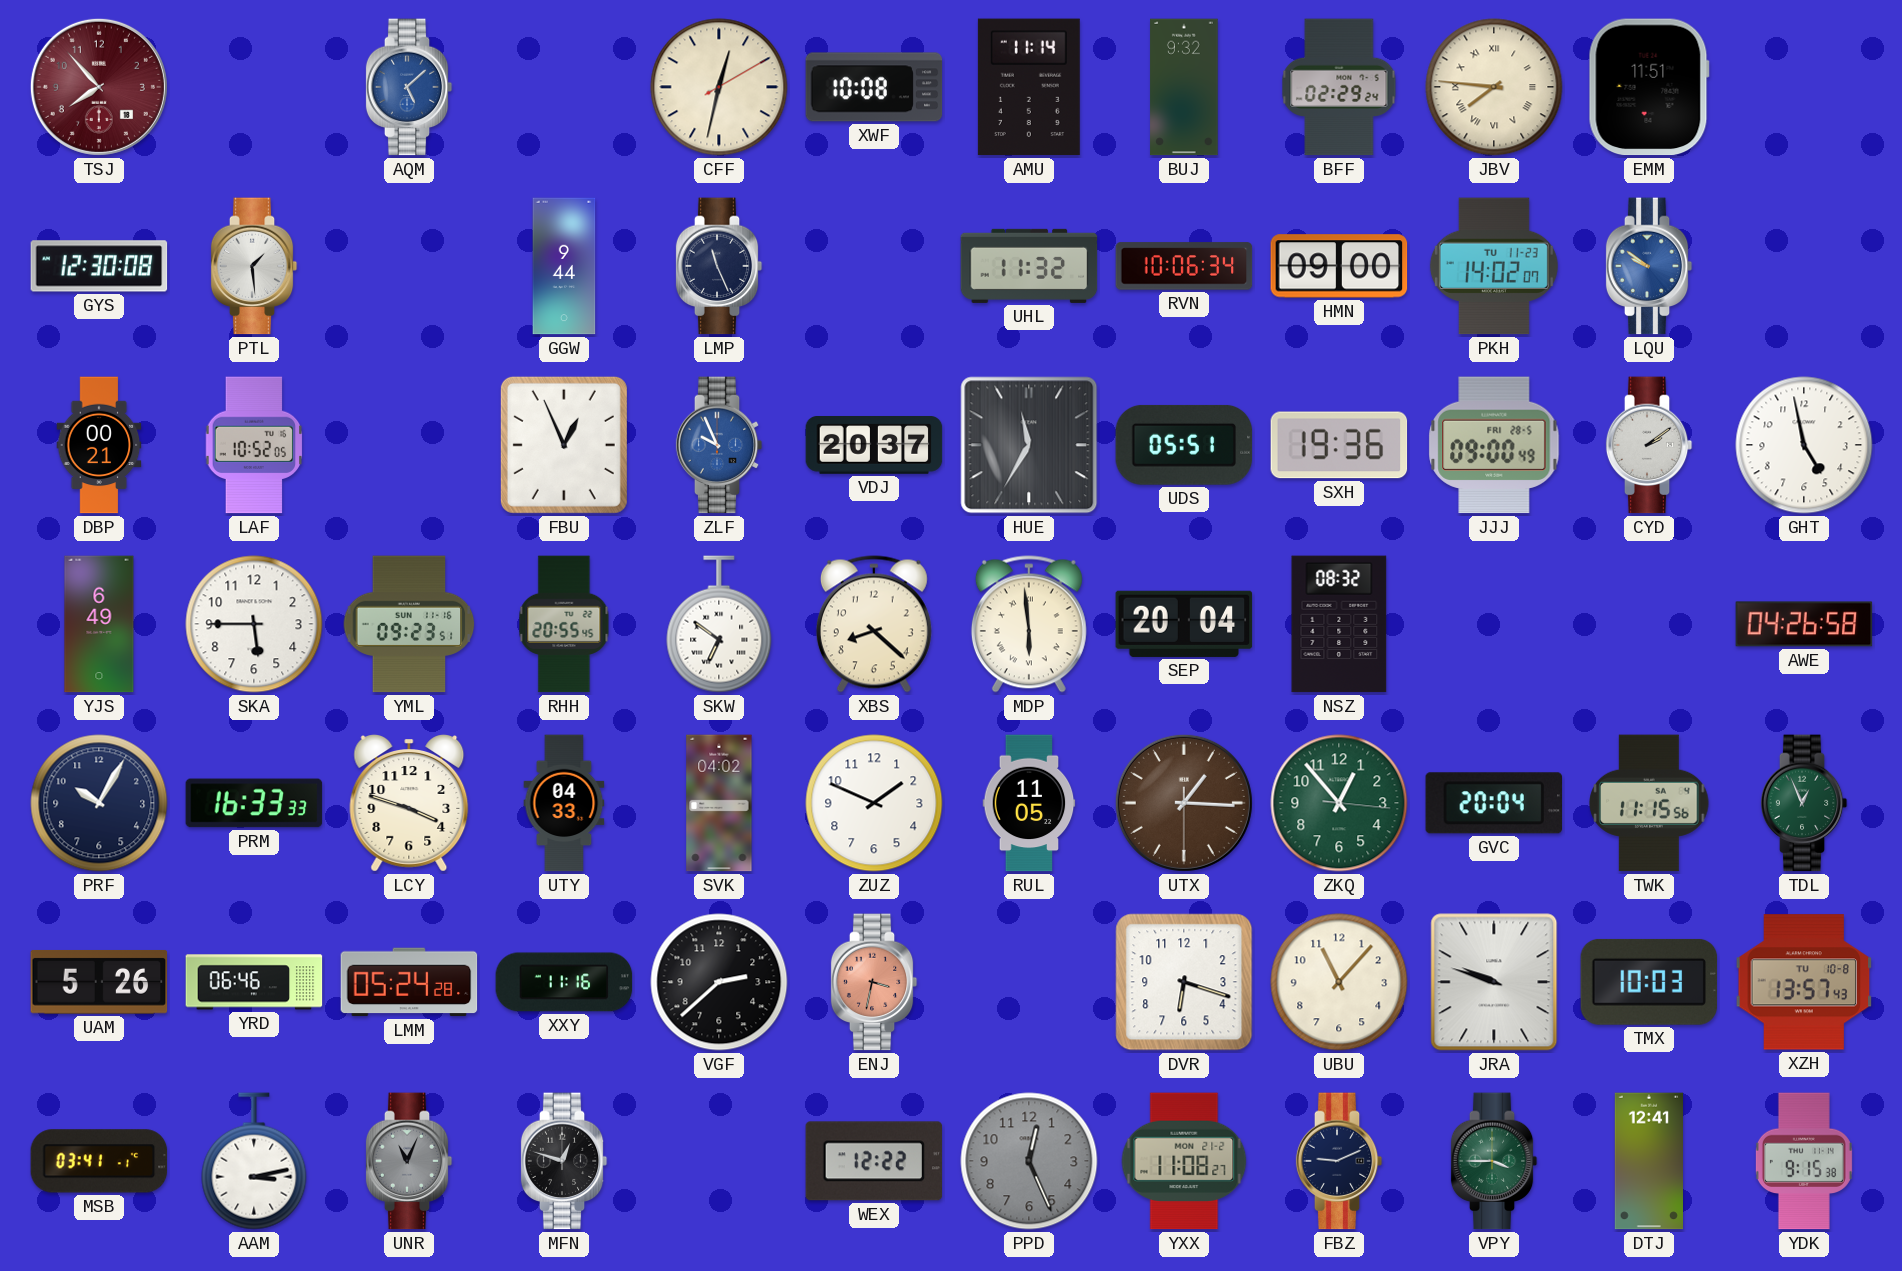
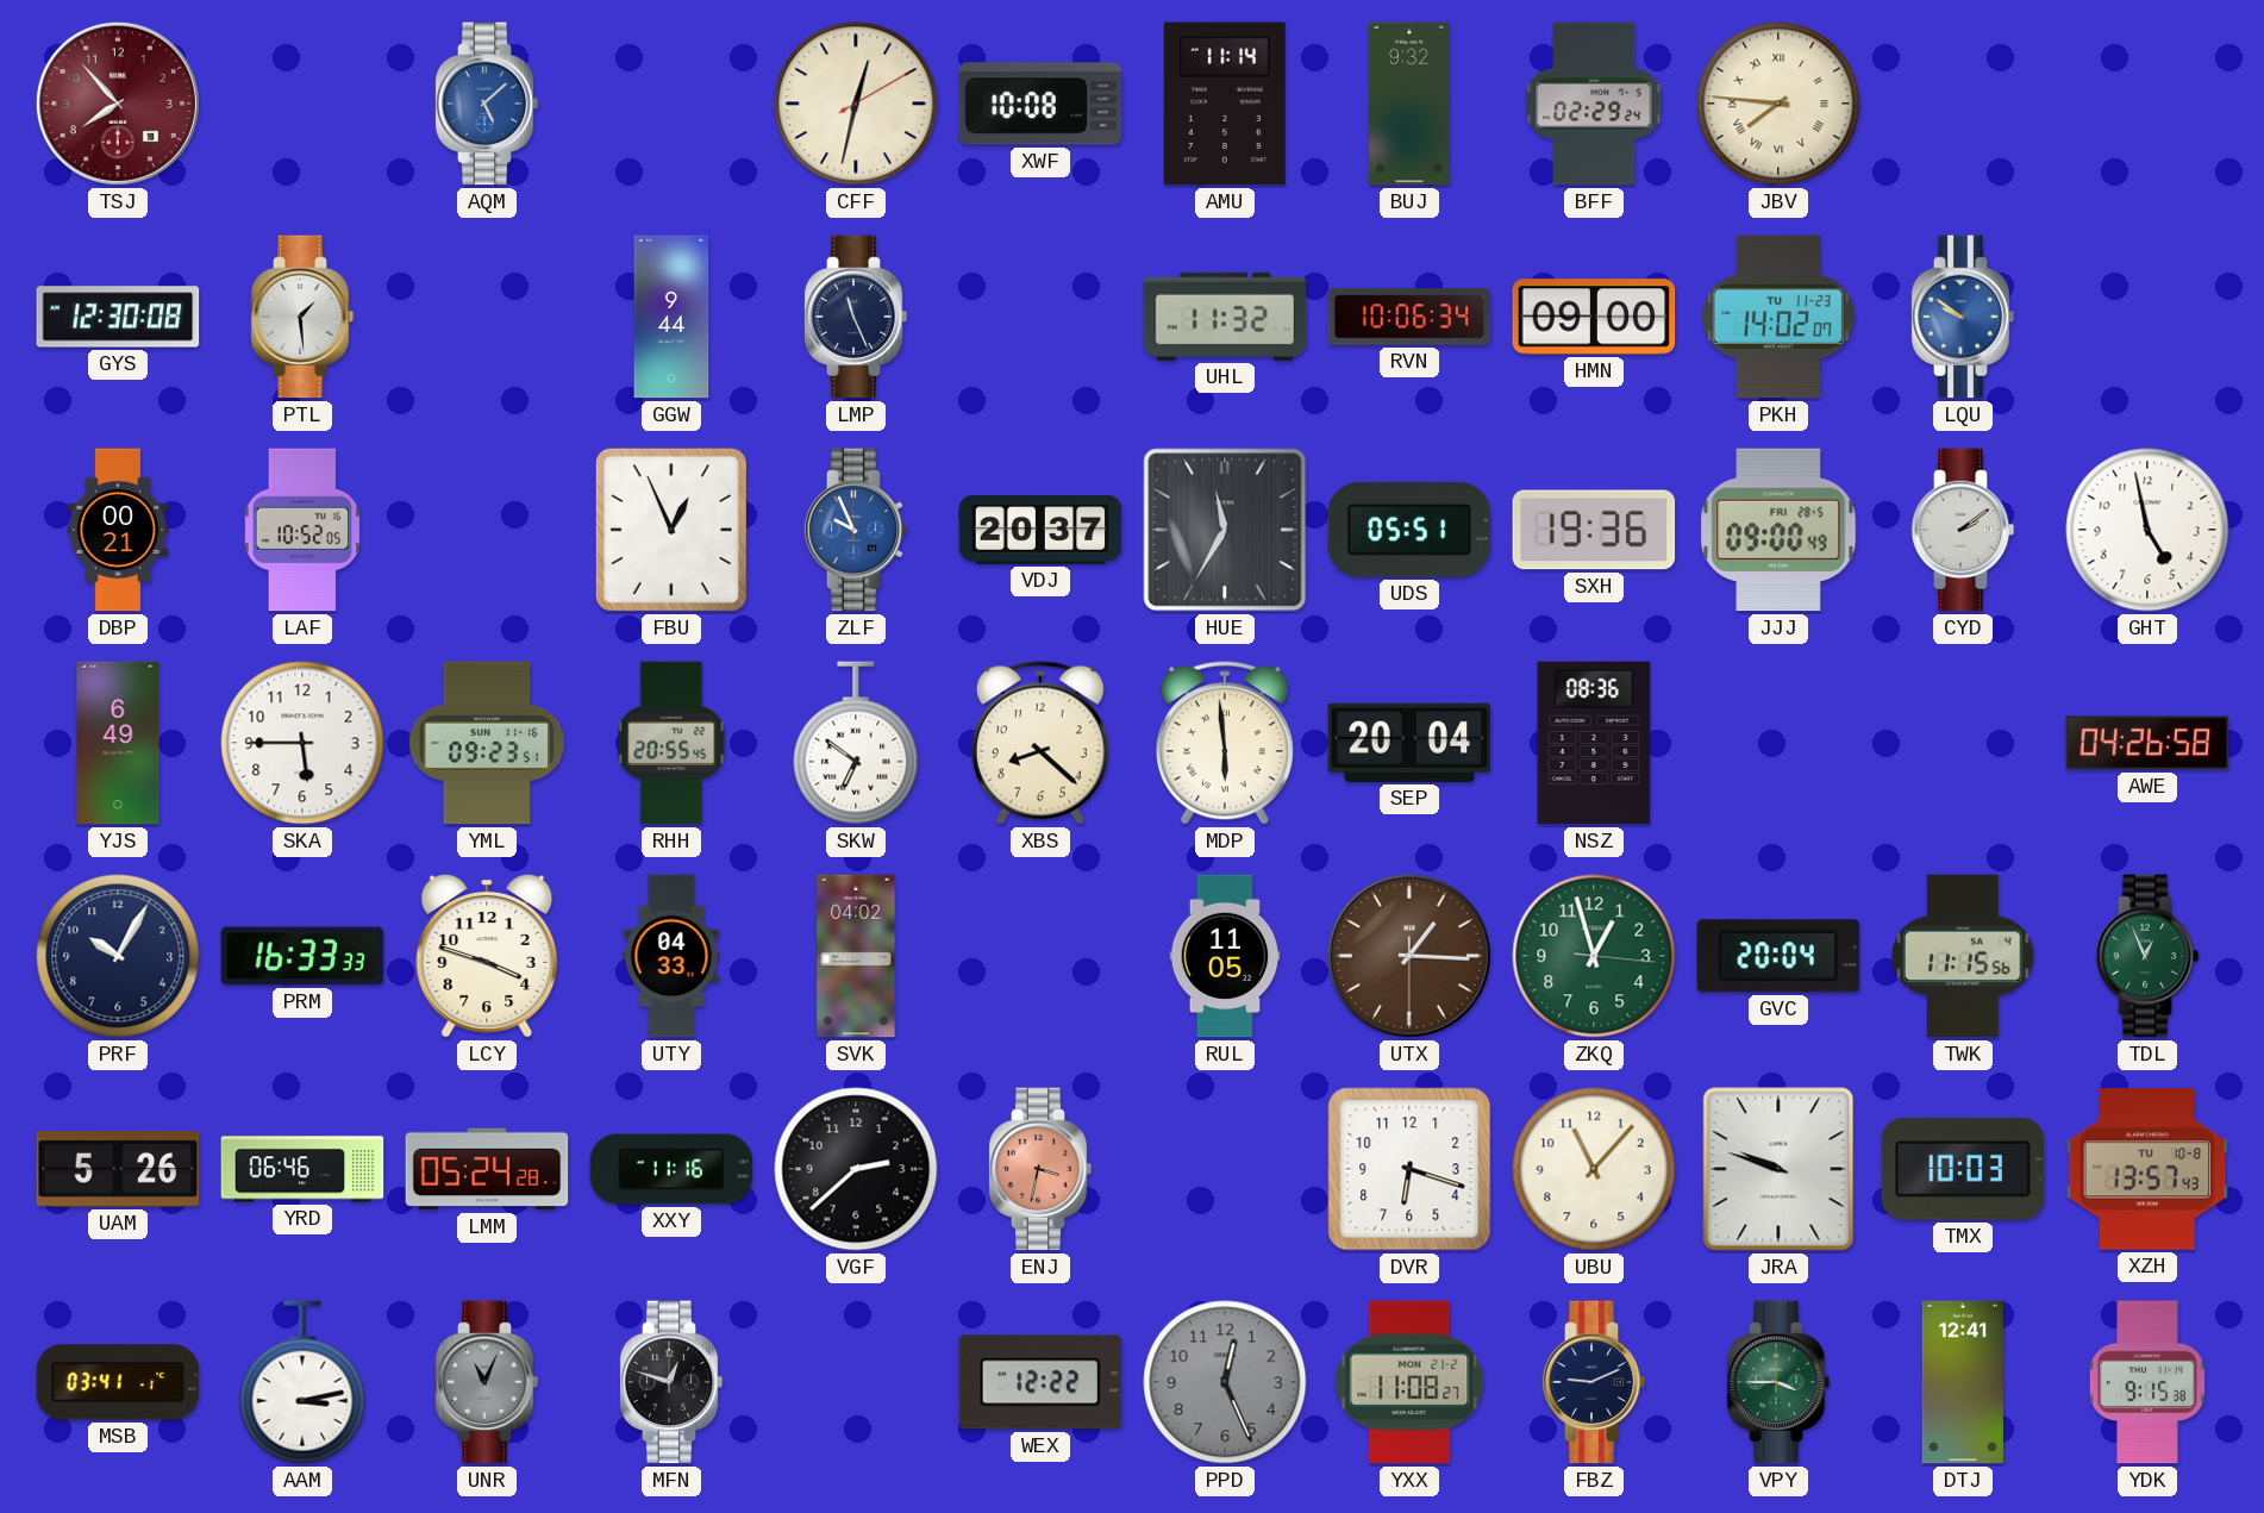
EMM: 11:51 -> none
NSZ: 08:32 -> 08:36
ZUZ: 1:49 -> none
ZKQ: 12:53 -> 12:57
